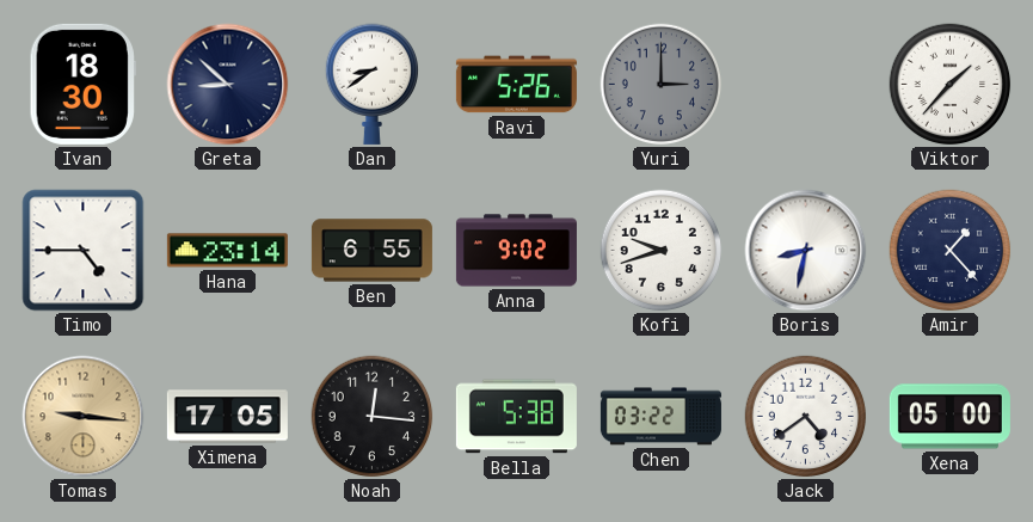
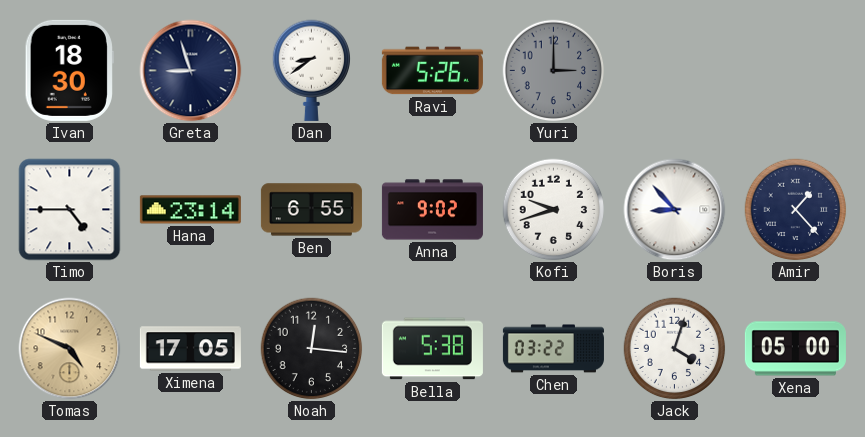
Greta: 8:52 -> 8:57
Viktor: 1:37 -> none
Boris: 8:32 -> 8:53
Tomas: 9:16 -> 4:49
Jack: 4:39 -> 4:03
